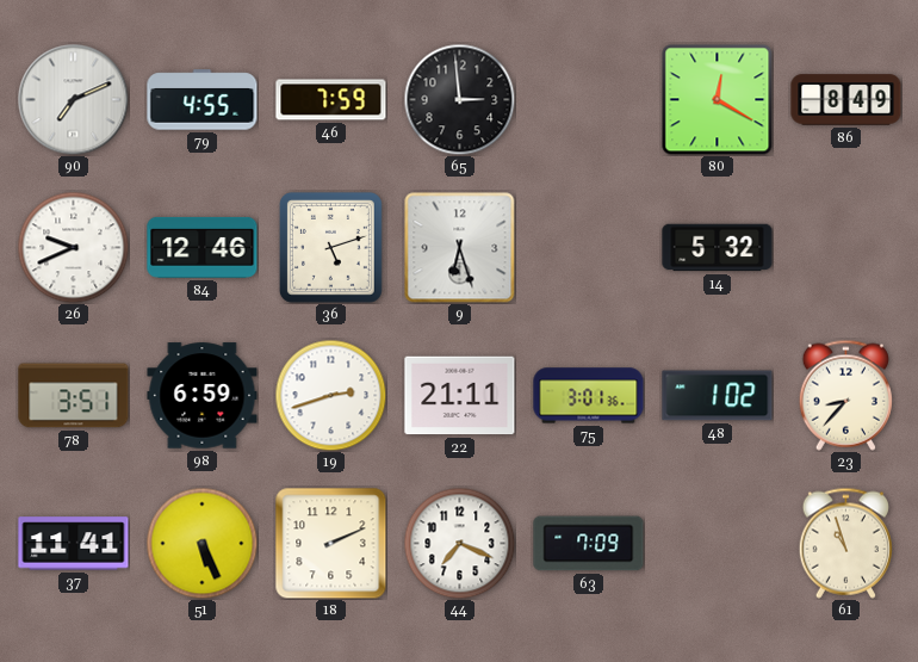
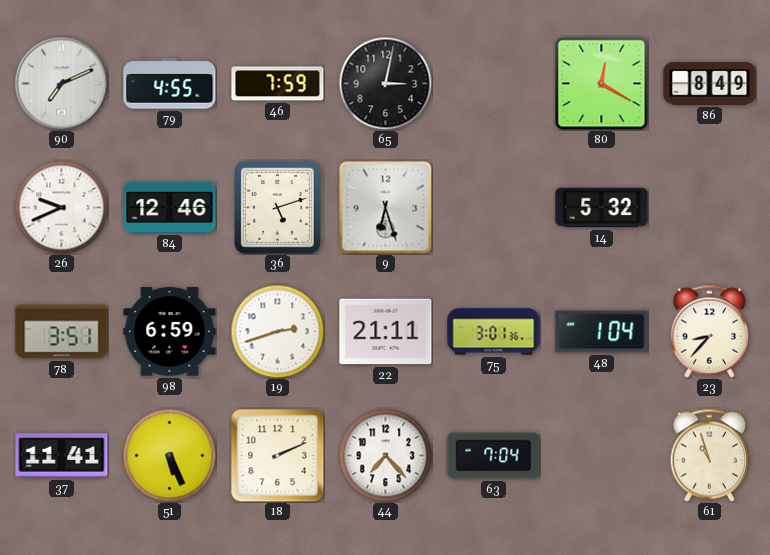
65: 2:59 -> 3:02
48: 1:02 -> 1:04
44: 7:19 -> 7:23
63: 7:09 -> 7:04
